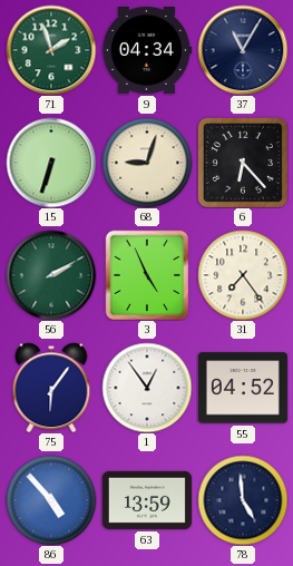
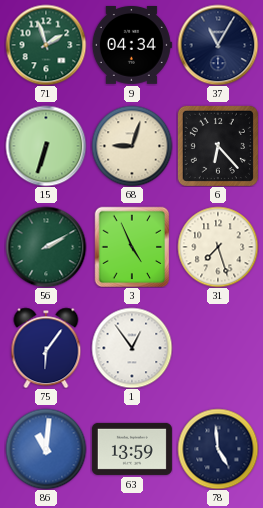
31: 7:24 -> 7:27
55: 04:52 -> none
86: 4:53 -> 11:01
